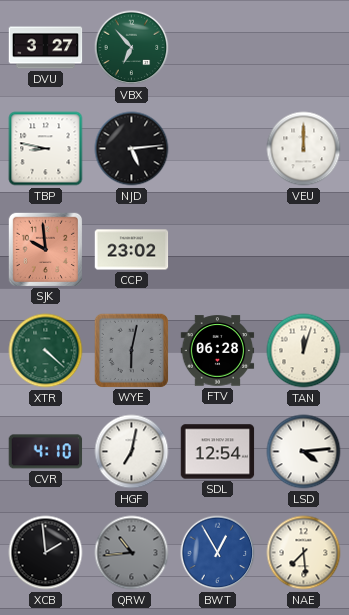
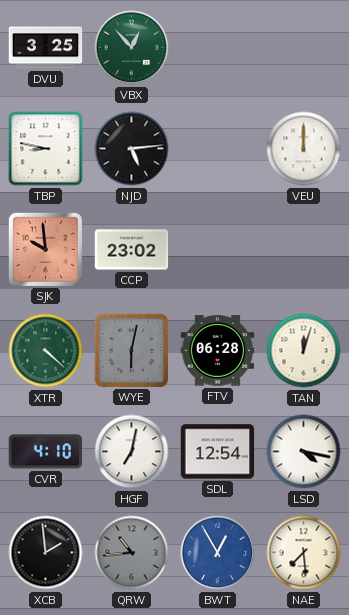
DVU: 3:27 -> 3:25
VBX: 6:53 -> 12:53
LSD: 4:14 -> 4:17
